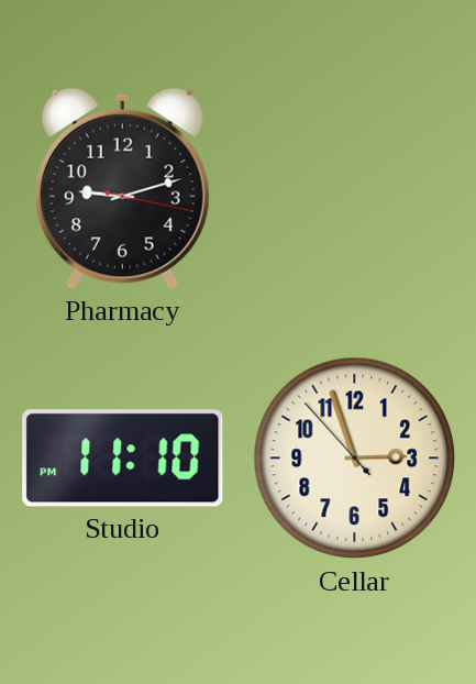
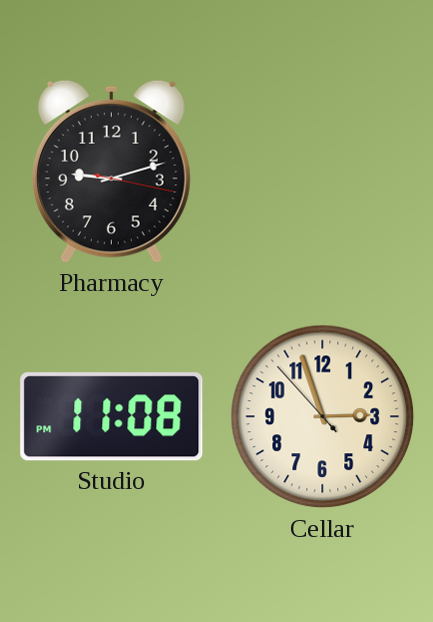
Studio: 11:10 -> 11:08
